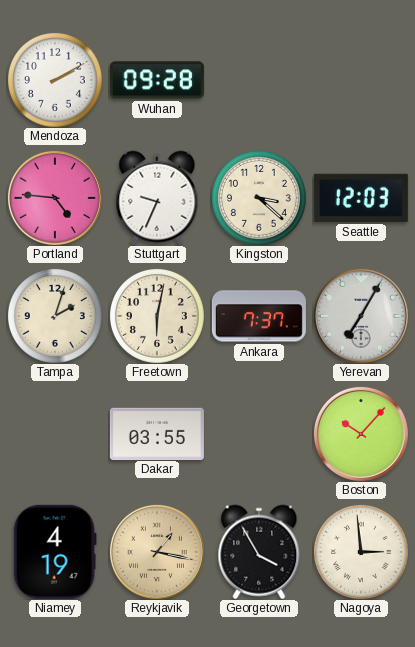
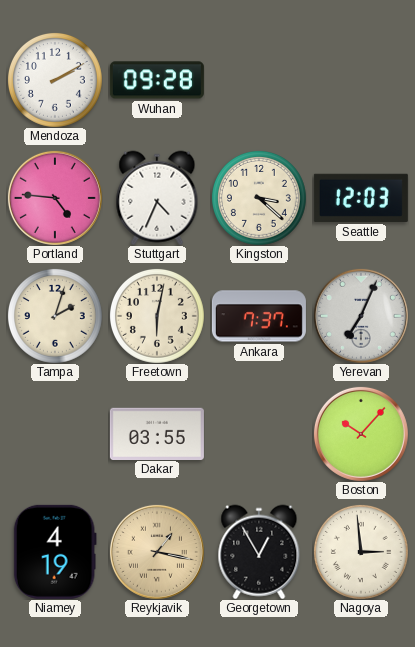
Stuttgart: 9:34 -> 4:34
Yerevan: 7:05 -> 7:04
Georgetown: 3:55 -> 12:55
